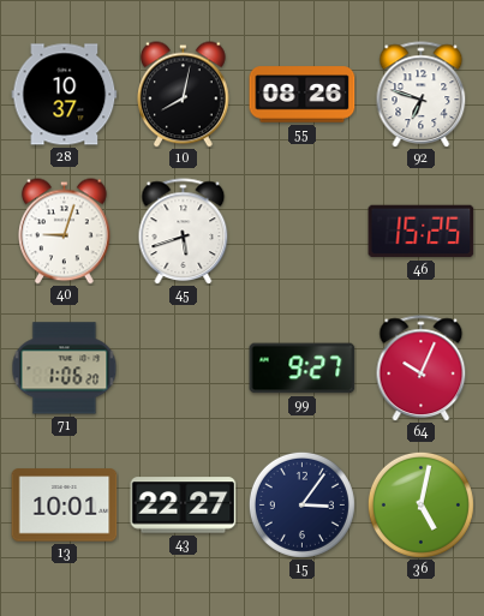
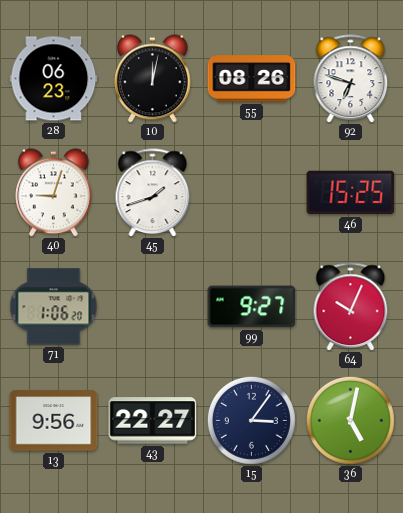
28: 10:37 -> 06:23
10: 8:02 -> 12:02
45: 5:42 -> 1:42
13: 10:01 -> 9:56
